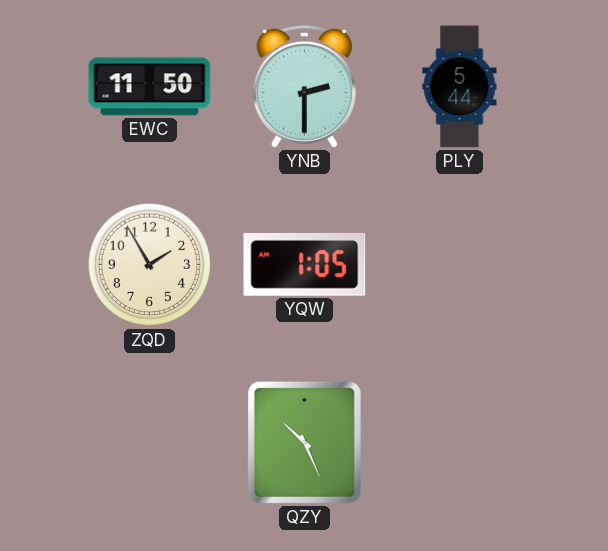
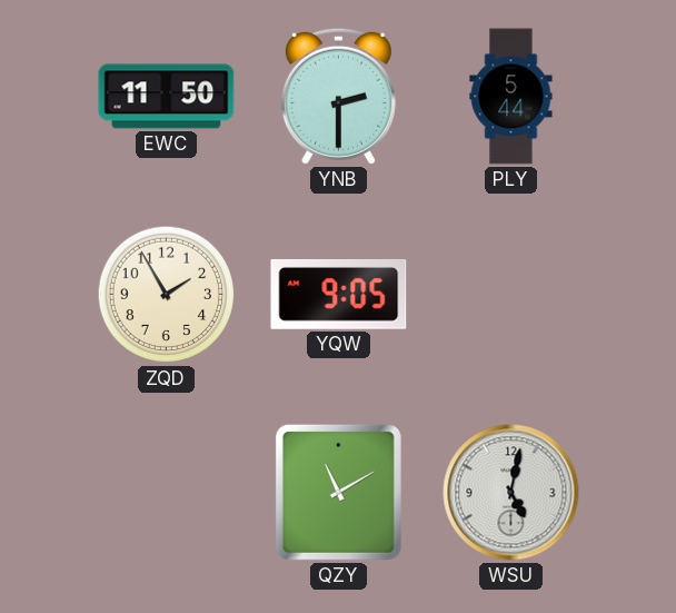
YQW: 1:05 -> 9:05
QZY: 10:26 -> 11:10
WSU: none -> 5:02
